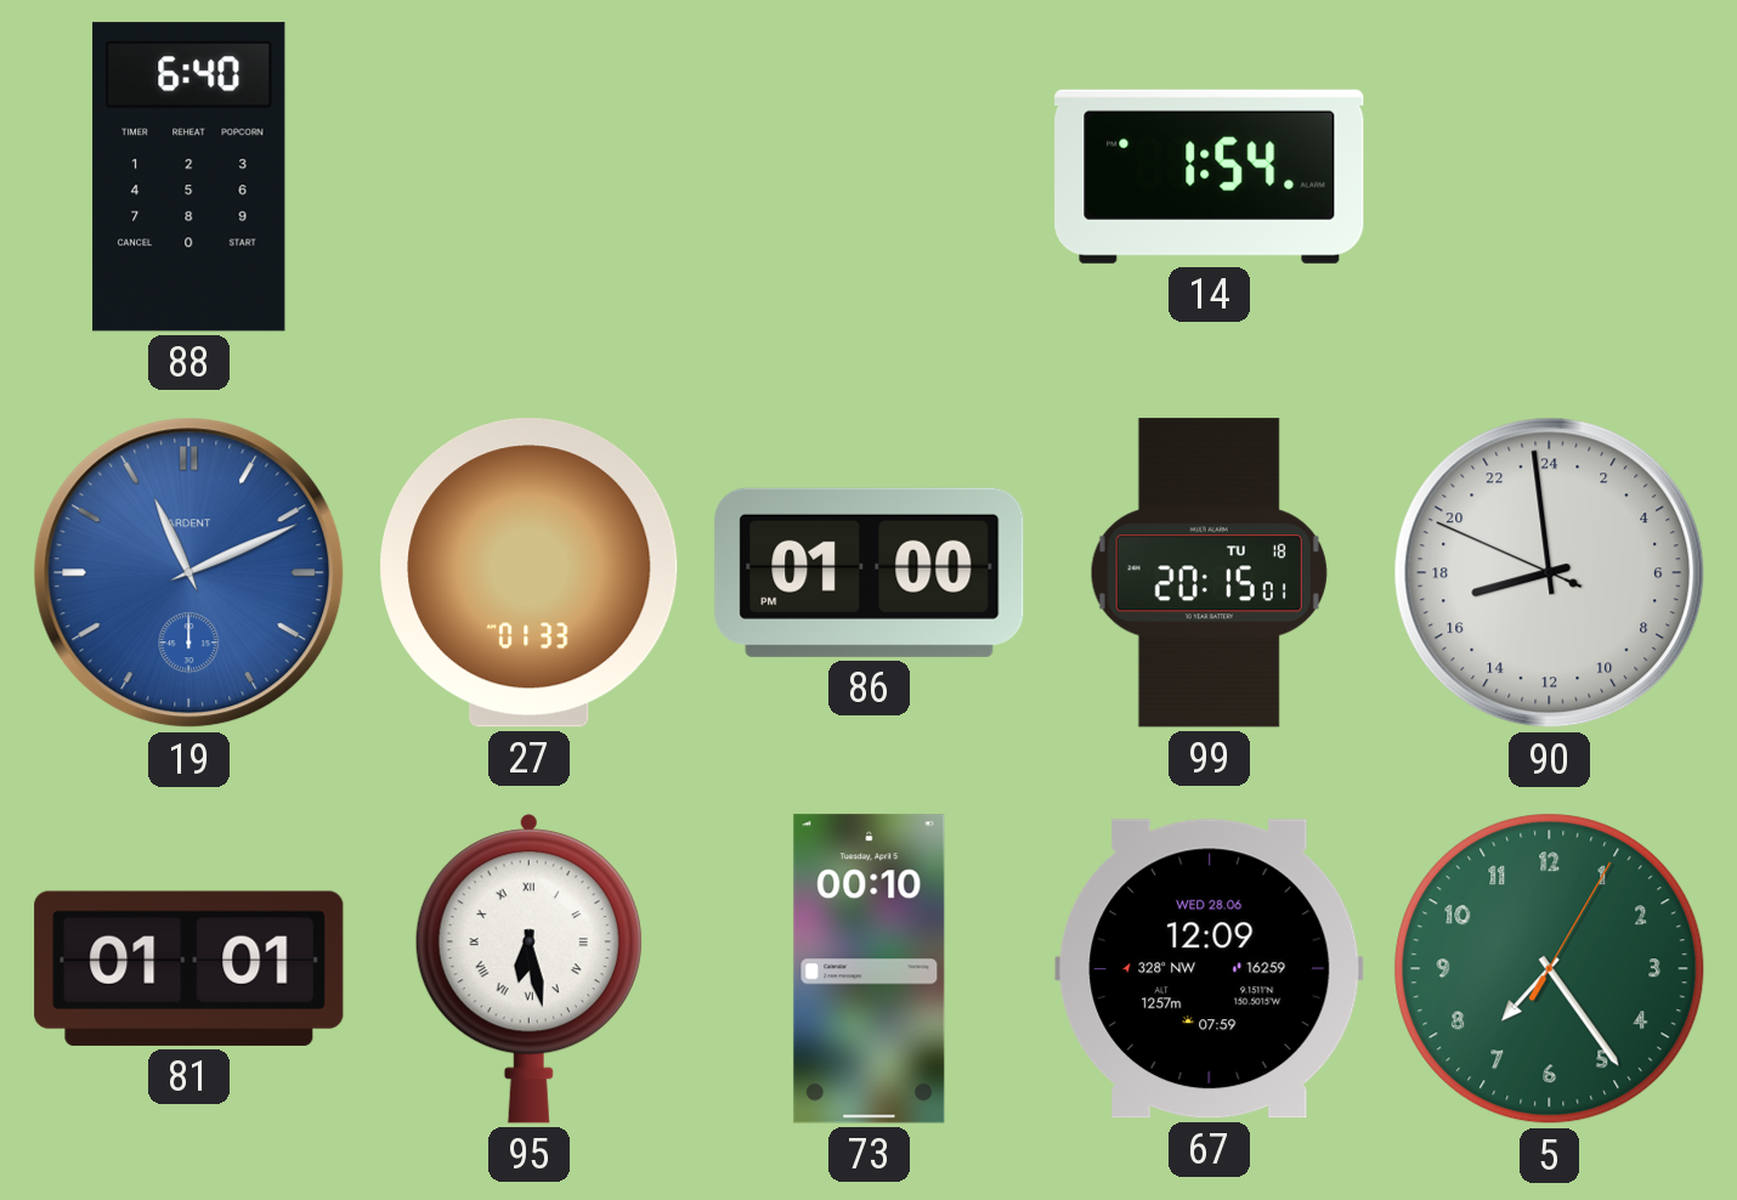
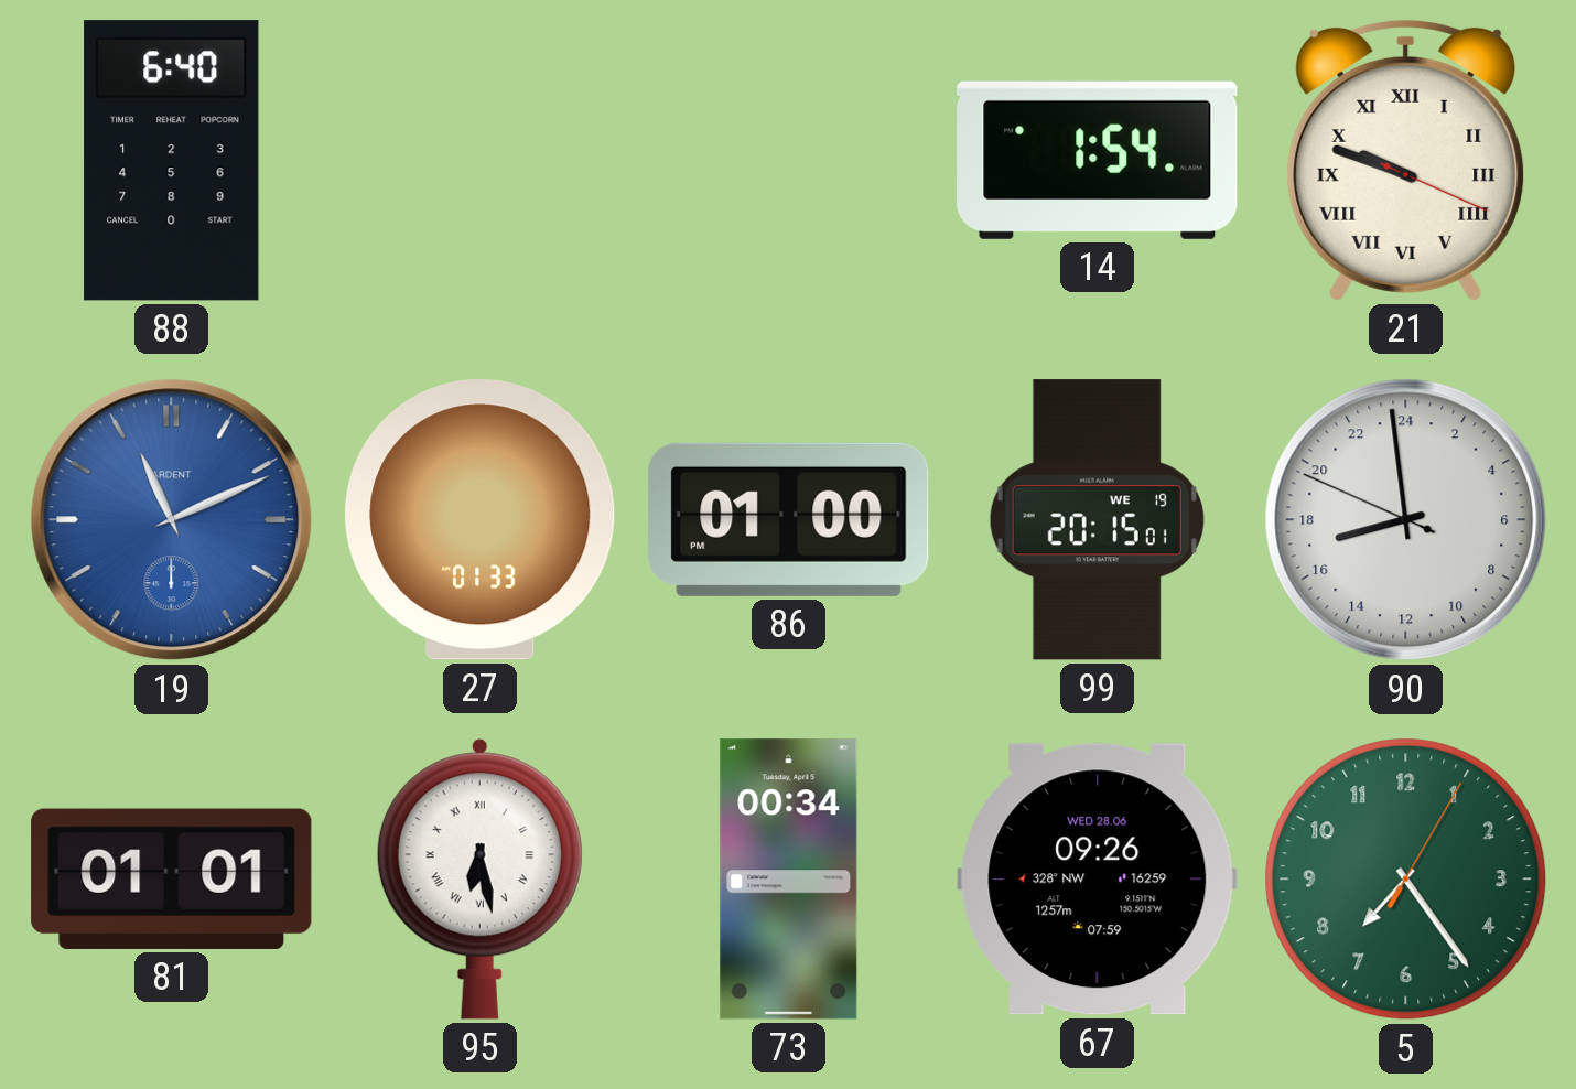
21: none -> 9:48
99 date: TU 18 -> WE 19
73: 00:10 -> 00:34
67: 12:09 -> 09:26
